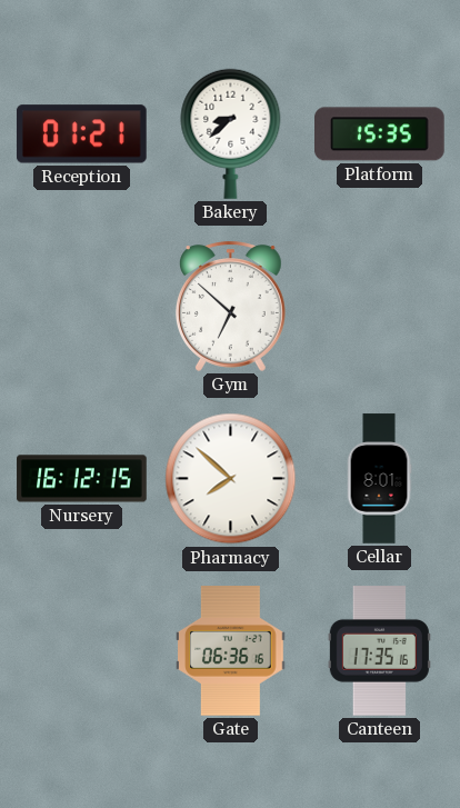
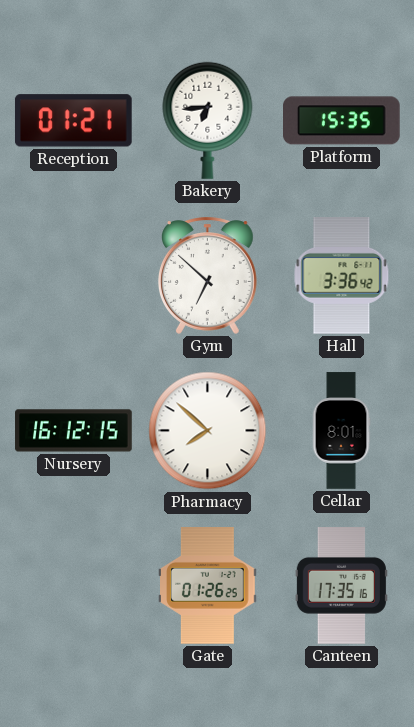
Bakery: 8:38 -> 6:44
Hall: none -> 3:36
Gate: 06:36 -> 01:26
